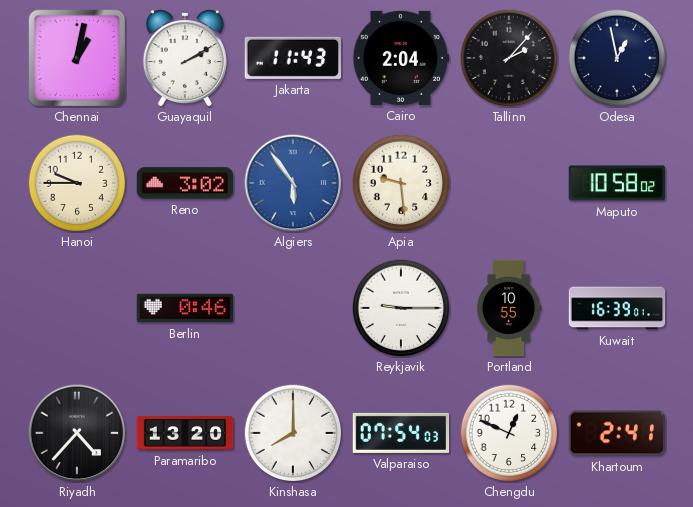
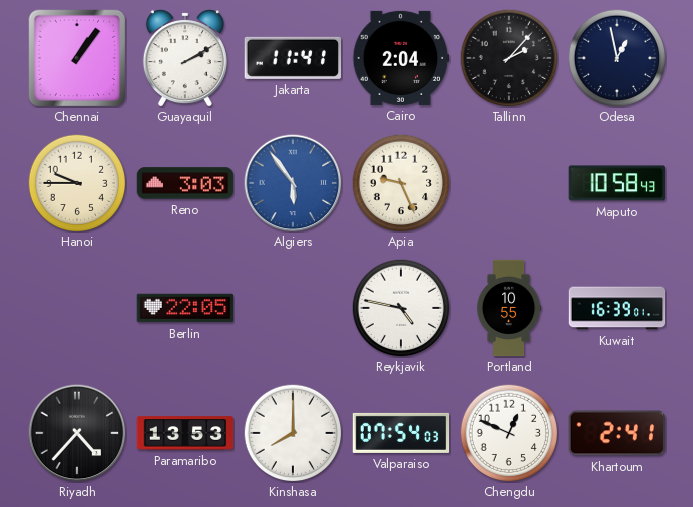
Chennai: 1:02 -> 1:06
Jakarta: 11:43 -> 11:41
Reno: 3:02 -> 3:03
Apia: 9:29 -> 9:26
Maputo: 10:58:02 -> 10:58:43
Berlin: 0:46 -> 22:05
Reykjavik: 9:15 -> 4:47
Paramaribo: 13:20 -> 13:53
